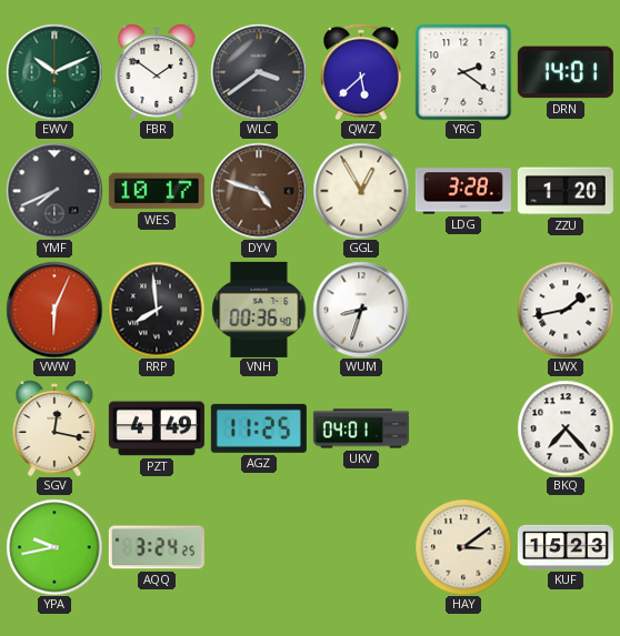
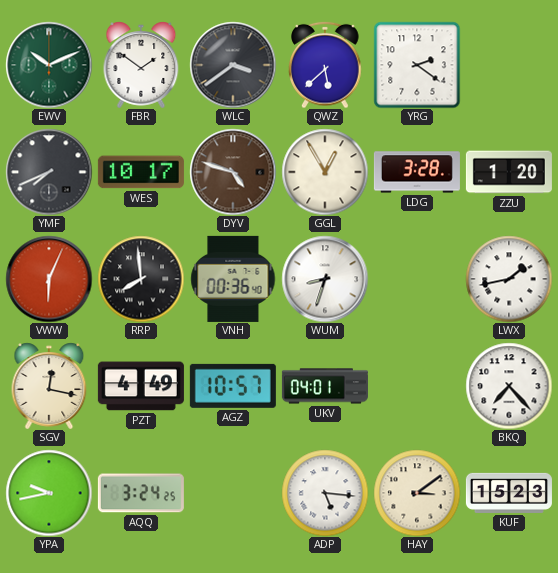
DRN: 14:01 -> none
AGZ: 11:25 -> 10:57
ADP: none -> 5:16
